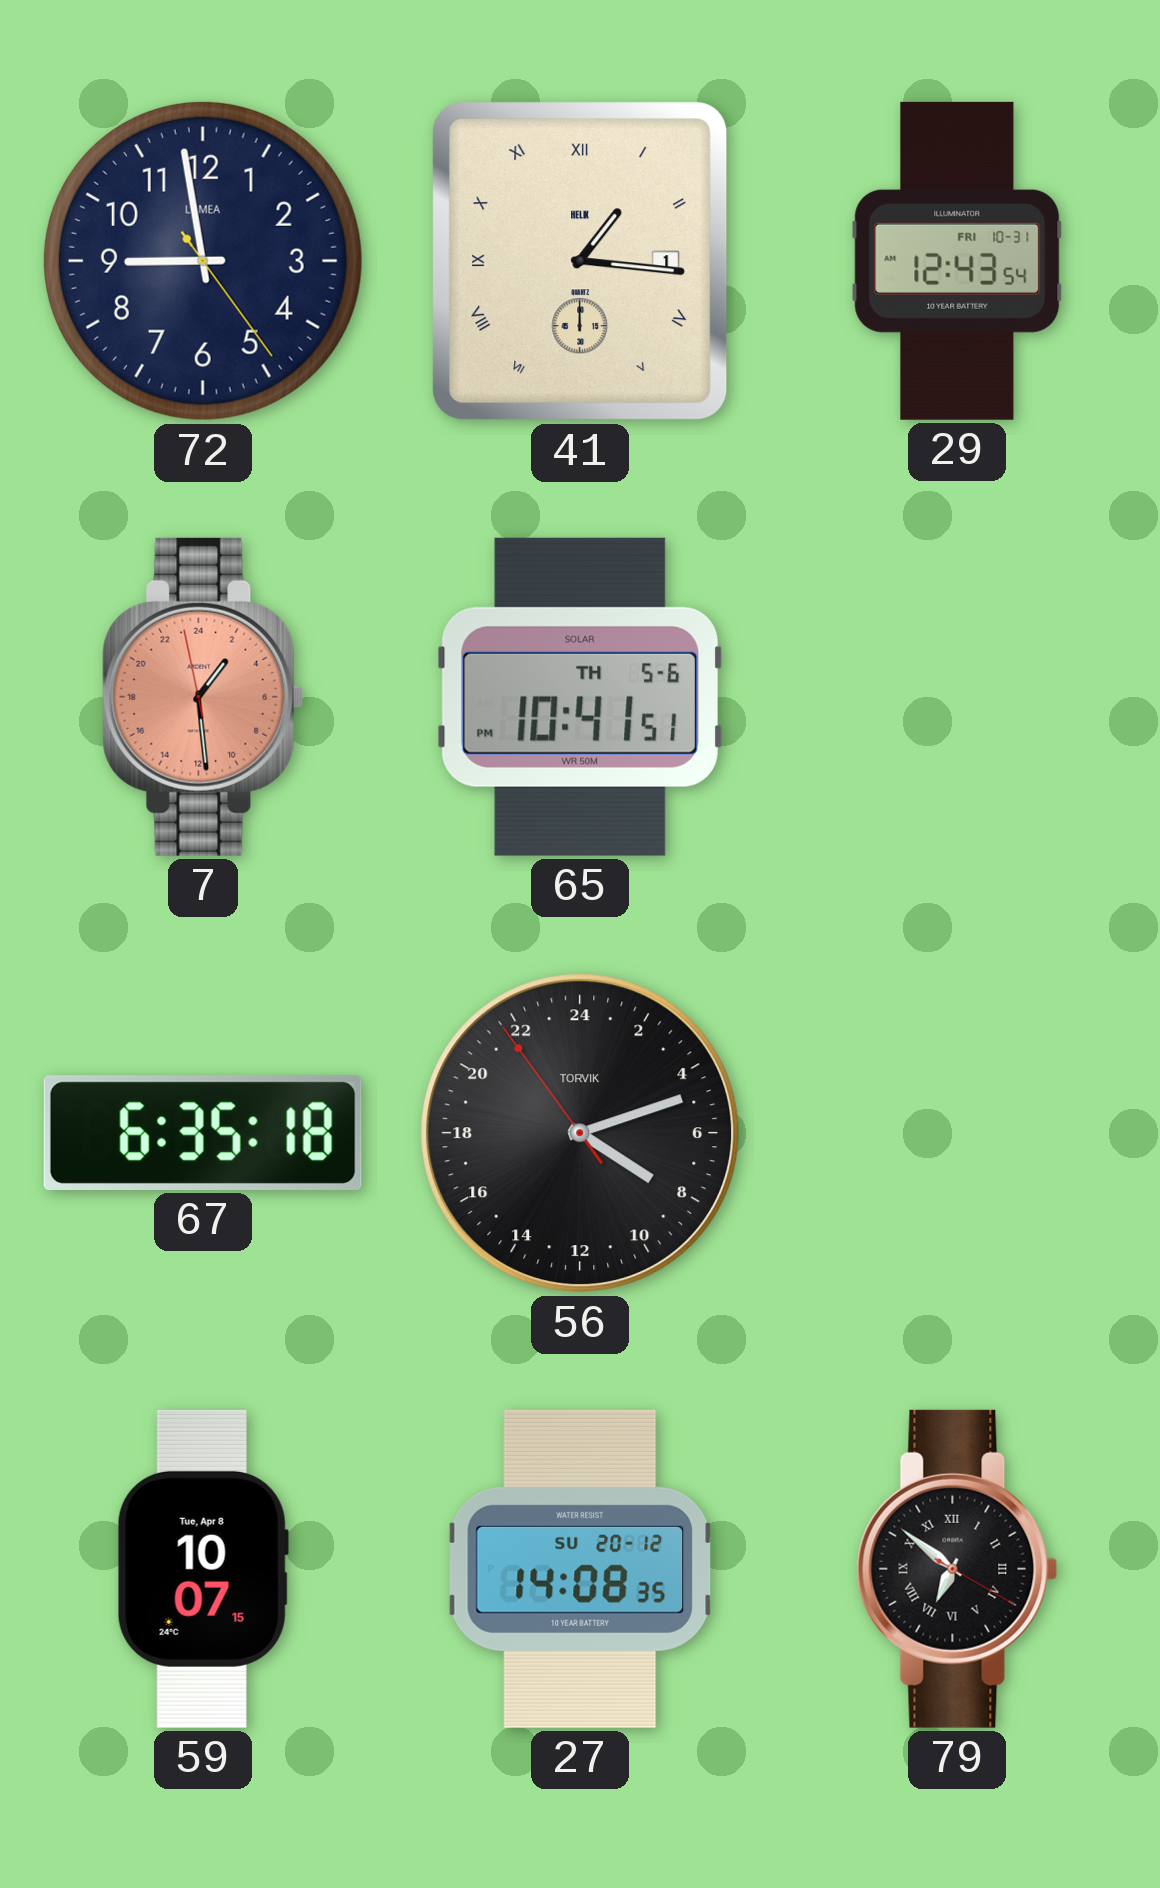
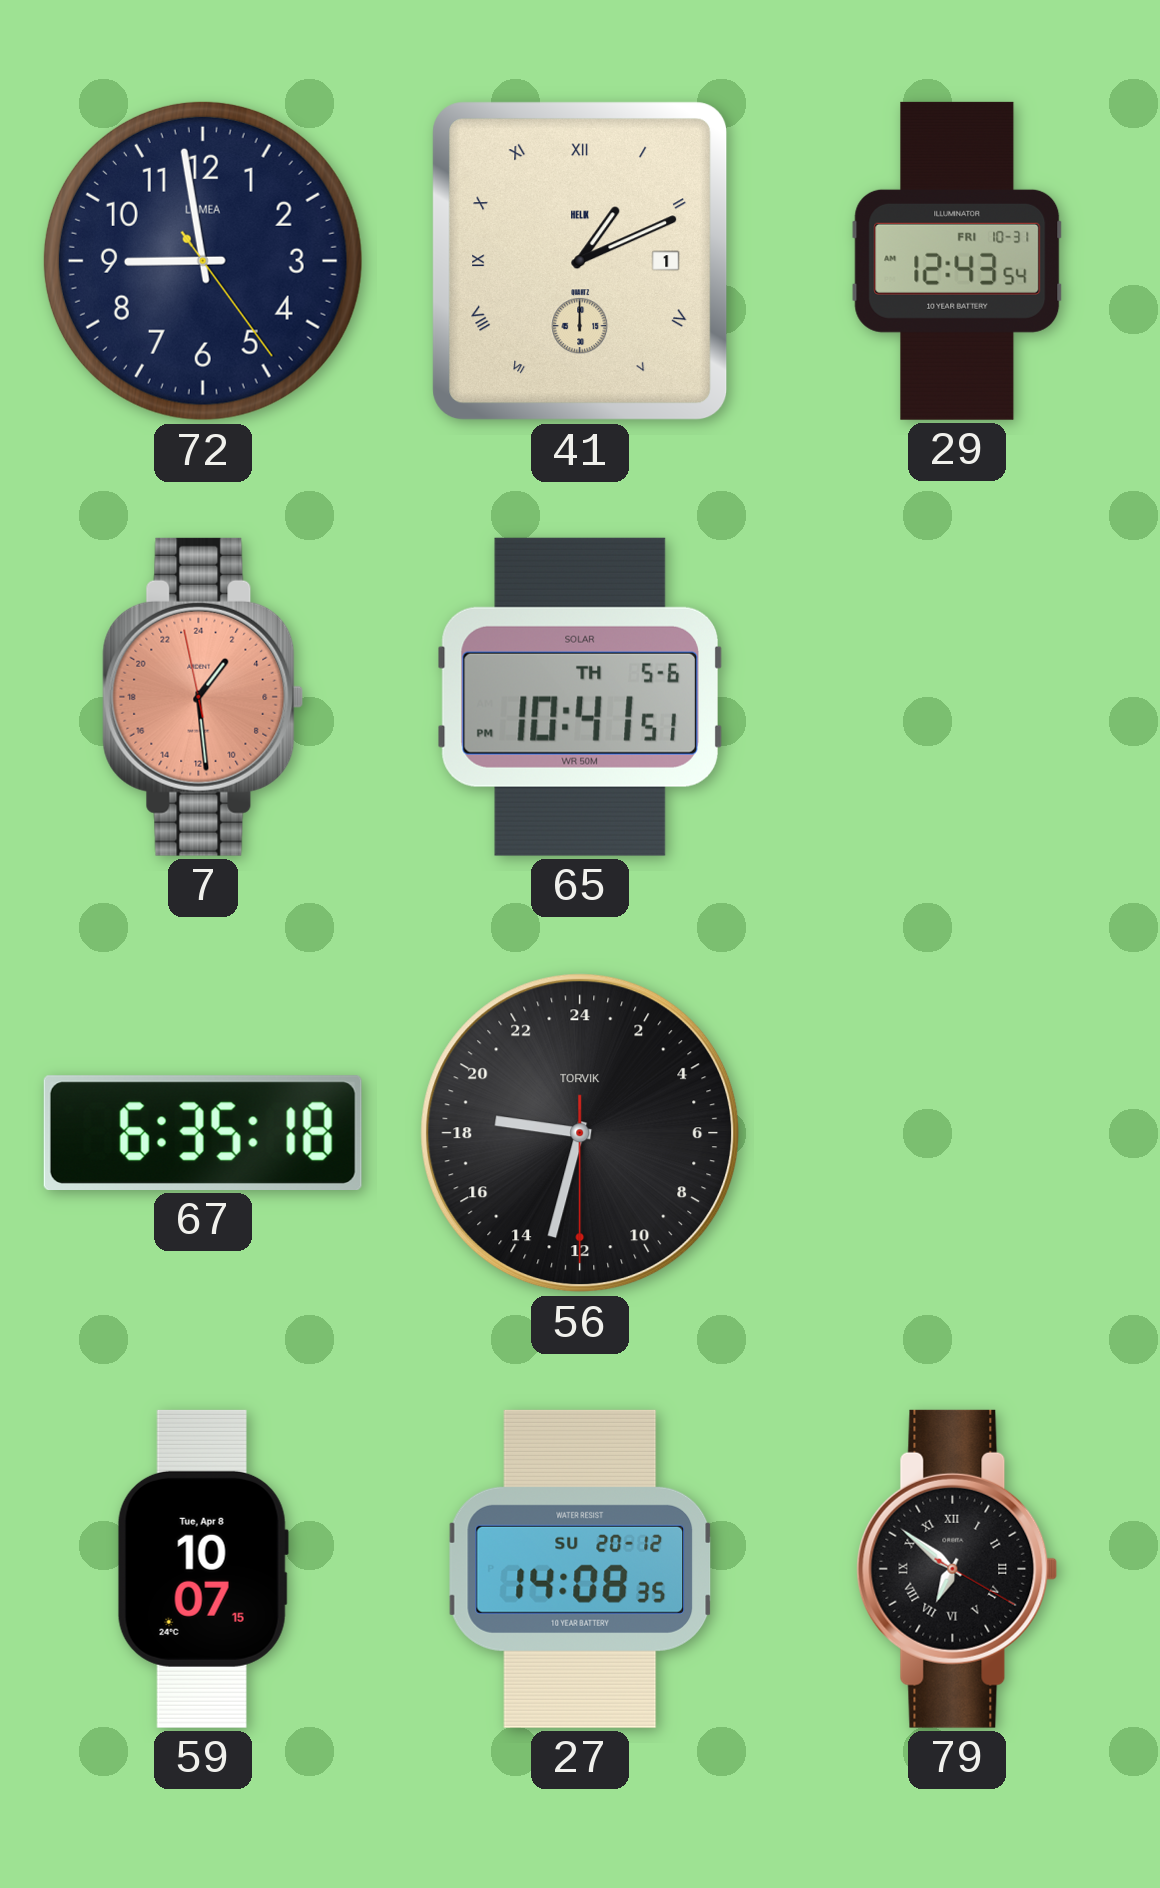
41: 1:16 -> 1:11
56: 8:11 -> 18:32
